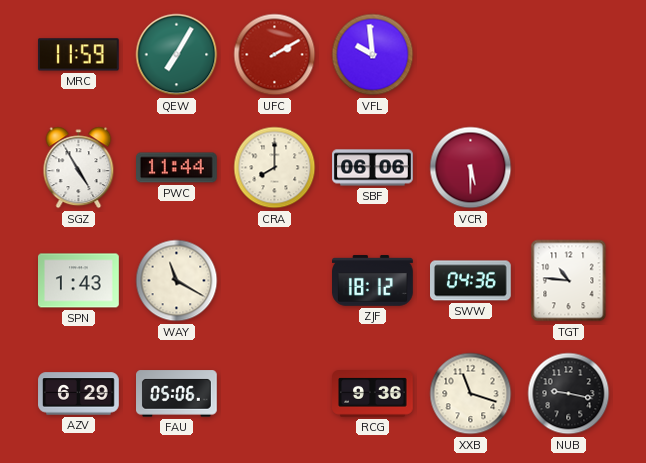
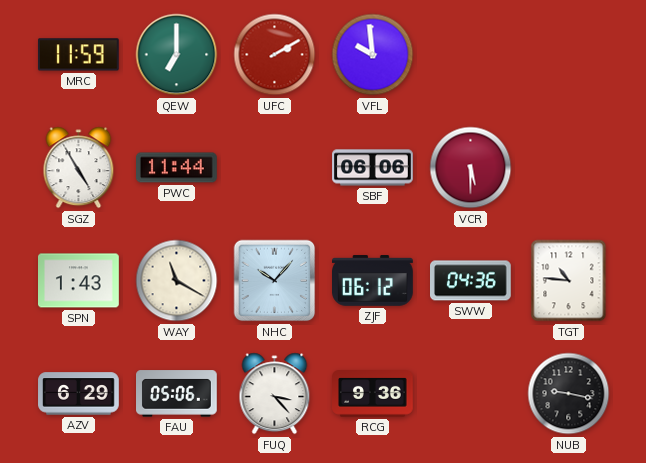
QEW: 7:05 -> 7:00
CRA: 8:00 -> none
NHC: none -> 10:07
ZJF: 18:12 -> 06:12
FUQ: none -> 3:23
XXB: 11:18 -> none
